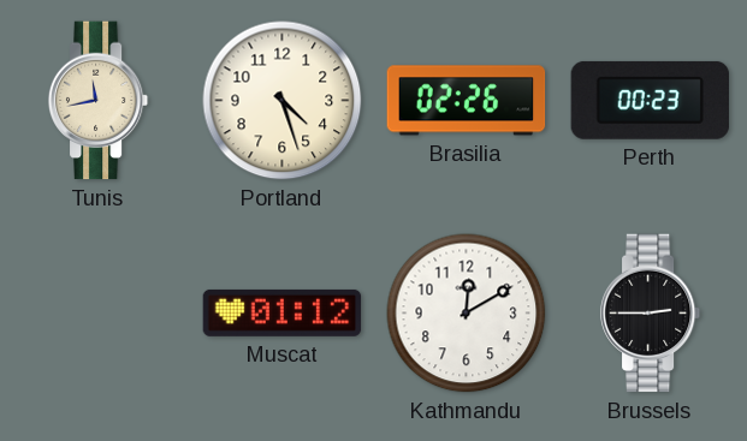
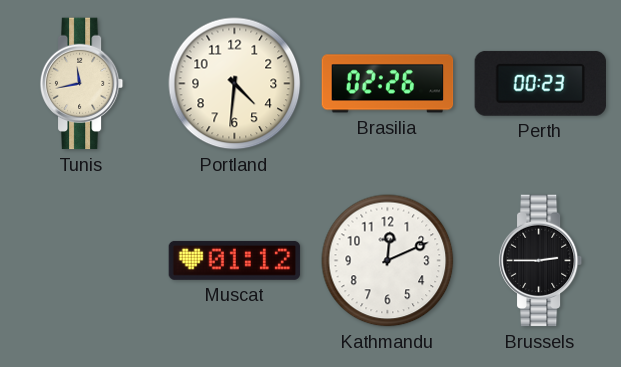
Portland: 4:27 -> 4:31
Kathmandu: 12:10 -> 12:11
